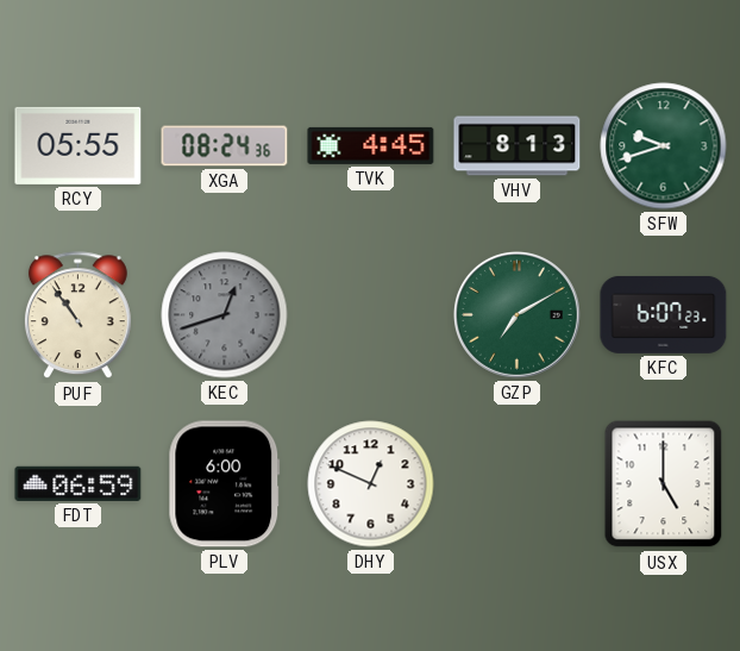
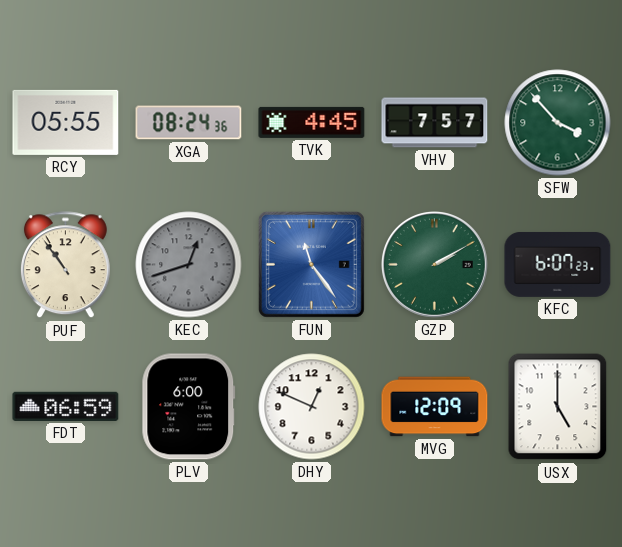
VHV: 8:13 -> 7:57
SFW: 9:42 -> 3:53
FUN: none -> 11:24
GZP: 7:10 -> 2:10
MVG: none -> 12:09
